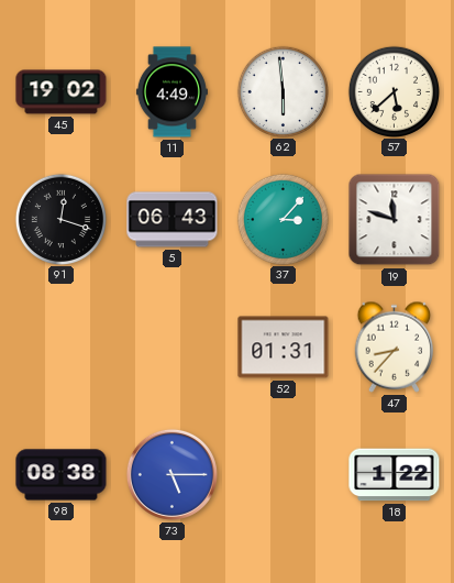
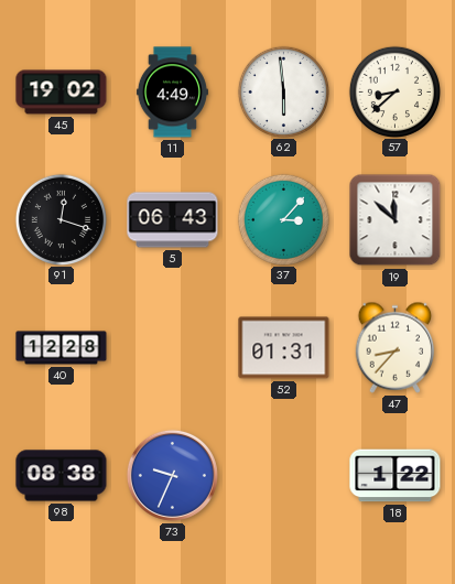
57: 5:38 -> 8:38
19: 11:48 -> 11:52
40: none -> 12:28
73: 5:15 -> 9:34
